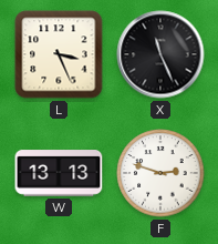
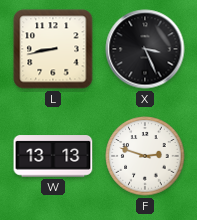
L: 3:26 -> 8:43
X: 11:26 -> 3:26
